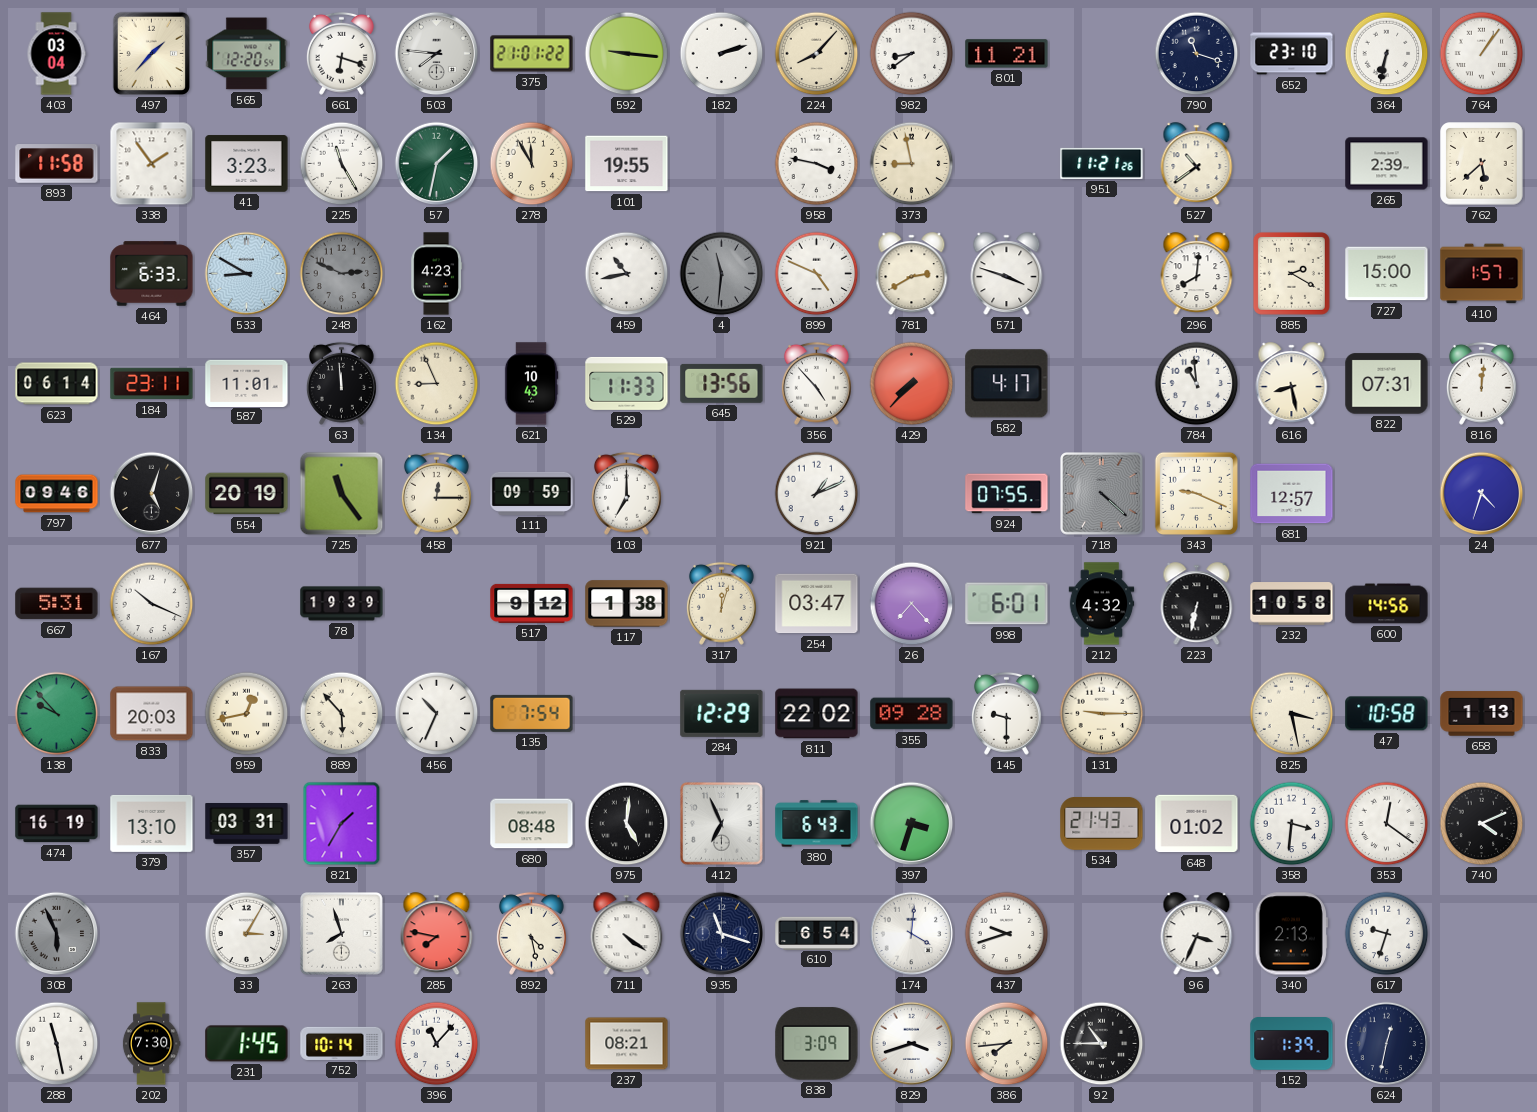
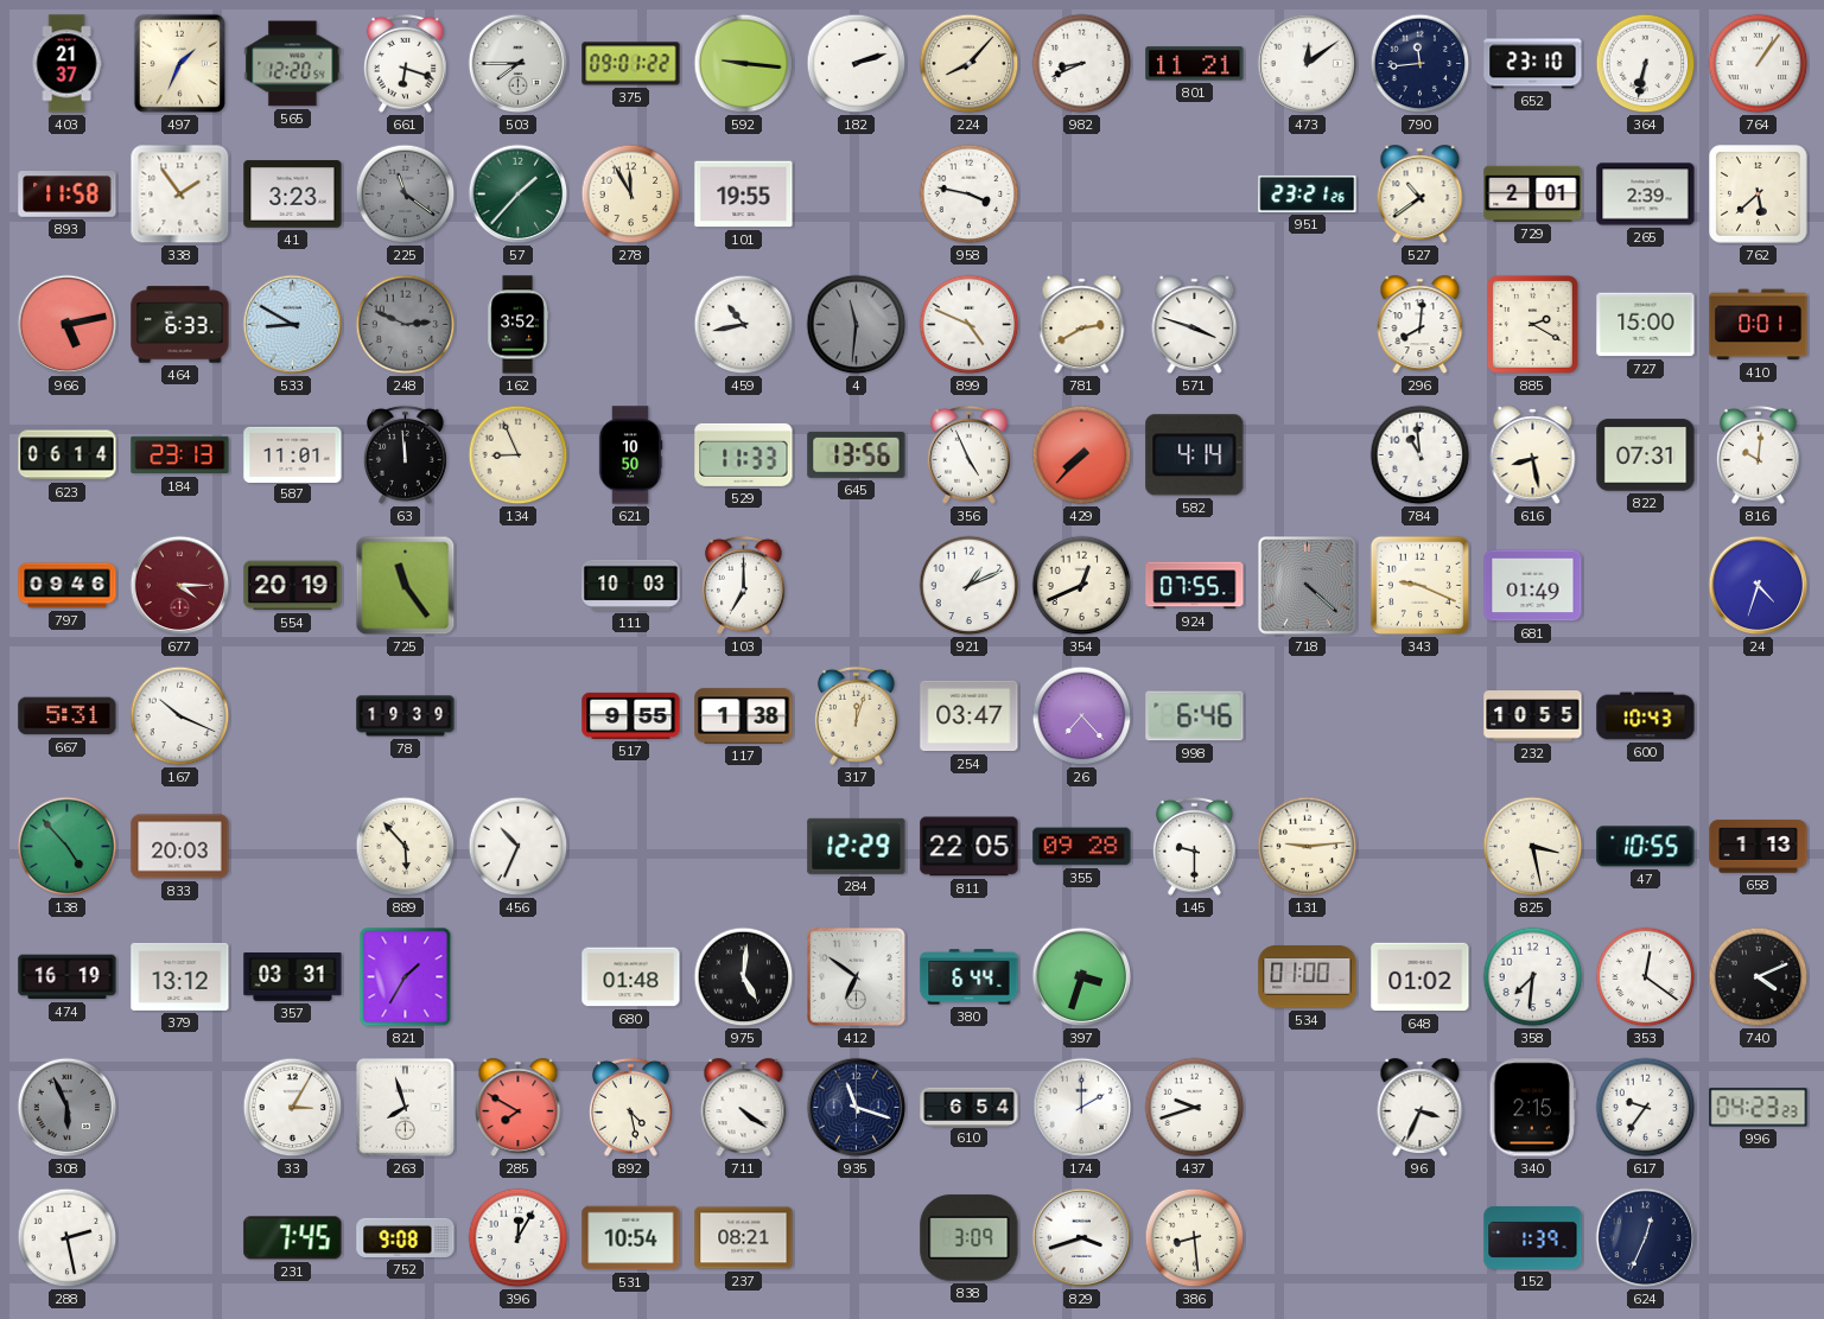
403: 03:04 -> 21:37
497: 1:37 -> 1:34
503: 7:46 -> 7:45
375: 21:01 -> 09:01
982: 8:39 -> 8:41
473: none -> 12:09
790: 11:18 -> 11:44
225: 11:25 -> 11:21
225 dial: white -> grey
57: 1:32 -> 1:37
373: 8:58 -> none
951: 11:21 -> 23:21
729: none -> 2:01
966: none -> 5:13
162: 4:23 -> 3:52
410: 1:57 -> 0:01
184: 23:11 -> 23:13
621: 10:43 -> 10:50
356: 4:53 -> 4:56
582: 4:17 -> 4:14
816: 12:01 -> 10:01
677: 5:03 -> 4:15
677 dial: black -> burgundy
458: 12:15 -> none
111: 09:59 -> 10:03
354: none -> 12:41
681: 12:57 -> 01:49
517: 9:12 -> 9:55
998: 6:01 -> 6:46
212: 4:32 -> none
223: 6:32 -> none
232: 10:58 -> 10:55
600: 14:56 -> 10:43
138: 9:53 -> 4:53
959: 12:43 -> none
135: 7:54 -> none
811: 22:02 -> 22:05
131: 9:15 -> 9:14
47: 10:58 -> 10:55
379: 13:10 -> 13:12
680: 08:48 -> 01:48
412: 6:56 -> 6:51
380: 6:43 -> 6:44
534: 21:43 -> 01:00
358: 3:31 -> 7:31
285: 7:47 -> 7:50
174: 4:01 -> 2:00
340: 2:13 -> 2:15
617: 9:33 -> 9:36
996: none -> 04:23
288: 11:28 -> 2:28
202: 7:30 -> none
231: 1:45 -> 7:45
752: 10:14 -> 9:08
396: 11:07 -> 12:05
531: none -> 10:54
386: 7:44 -> 8:29
92: 10:45 -> none
624: 12:32 -> 12:34
